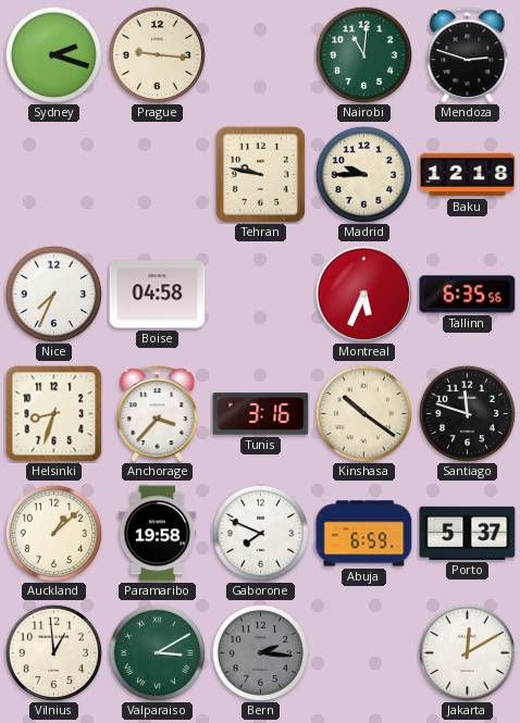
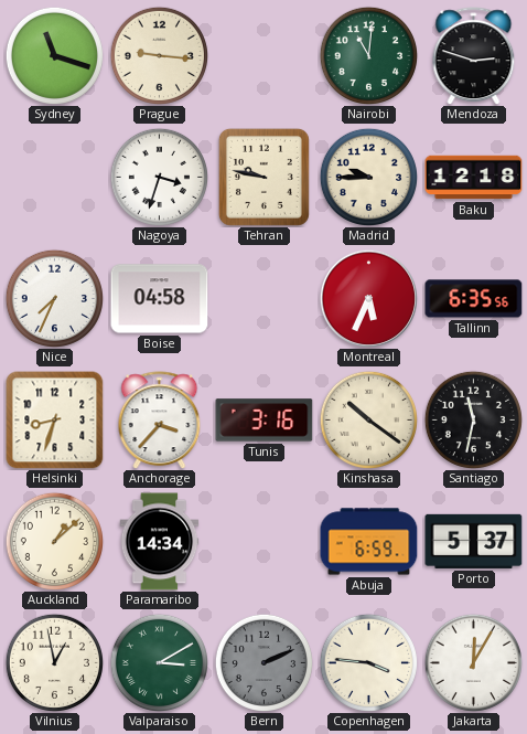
Sydney: 2:18 -> 11:18
Nagoya: none -> 3:33
Santiago: 11:48 -> 11:32
Paramaribo: 19:58 -> 14:34
Gaborone: 7:49 -> none
Vilnius: 12:59 -> 12:58
Bern: 2:16 -> 2:11
Copenhagen: none -> 3:46
Jakarta: 12:10 -> 12:05
